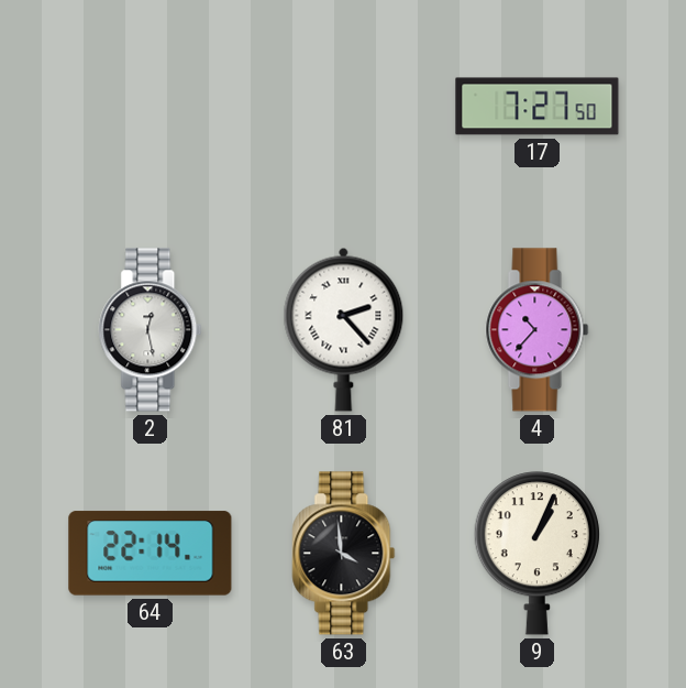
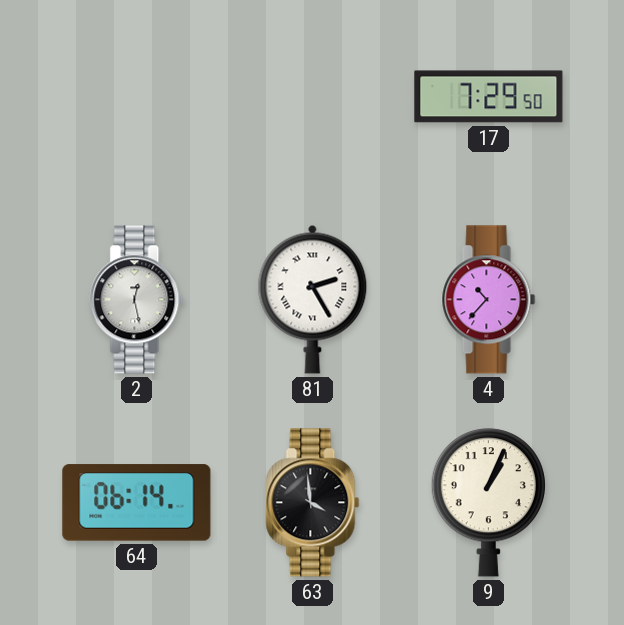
17: 7:27 -> 7:29
81: 2:23 -> 2:25
64: 22:14 -> 06:14
